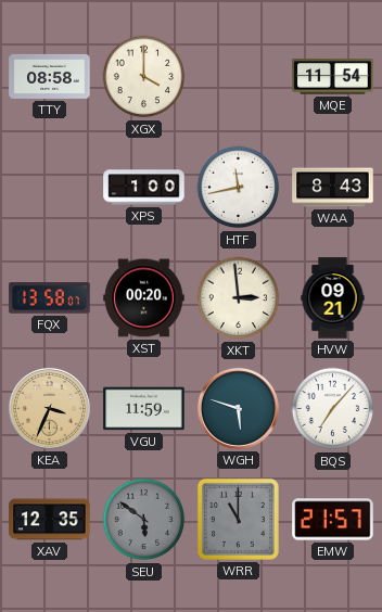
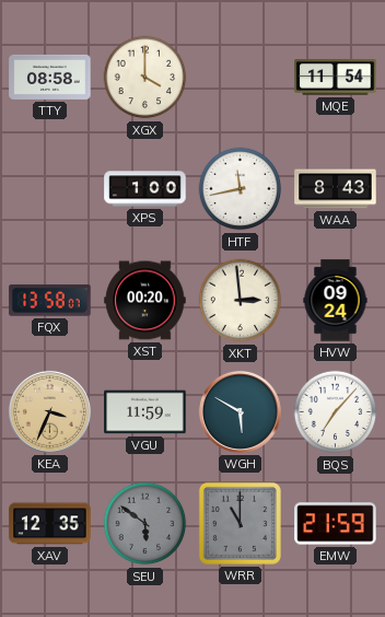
HVW: 09:21 -> 09:24
WGH: 5:48 -> 5:50
EMW: 21:57 -> 21:59
